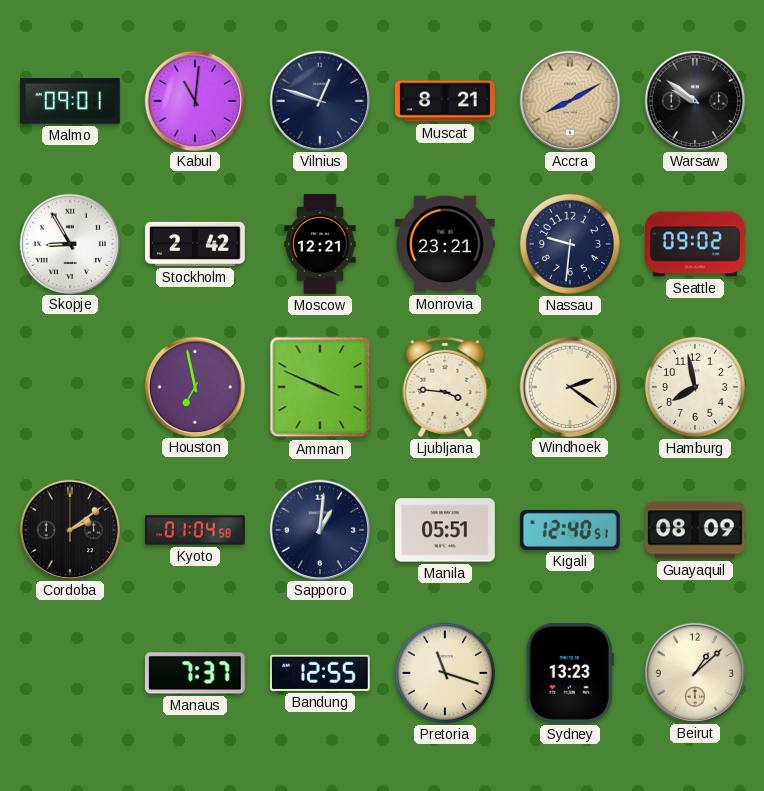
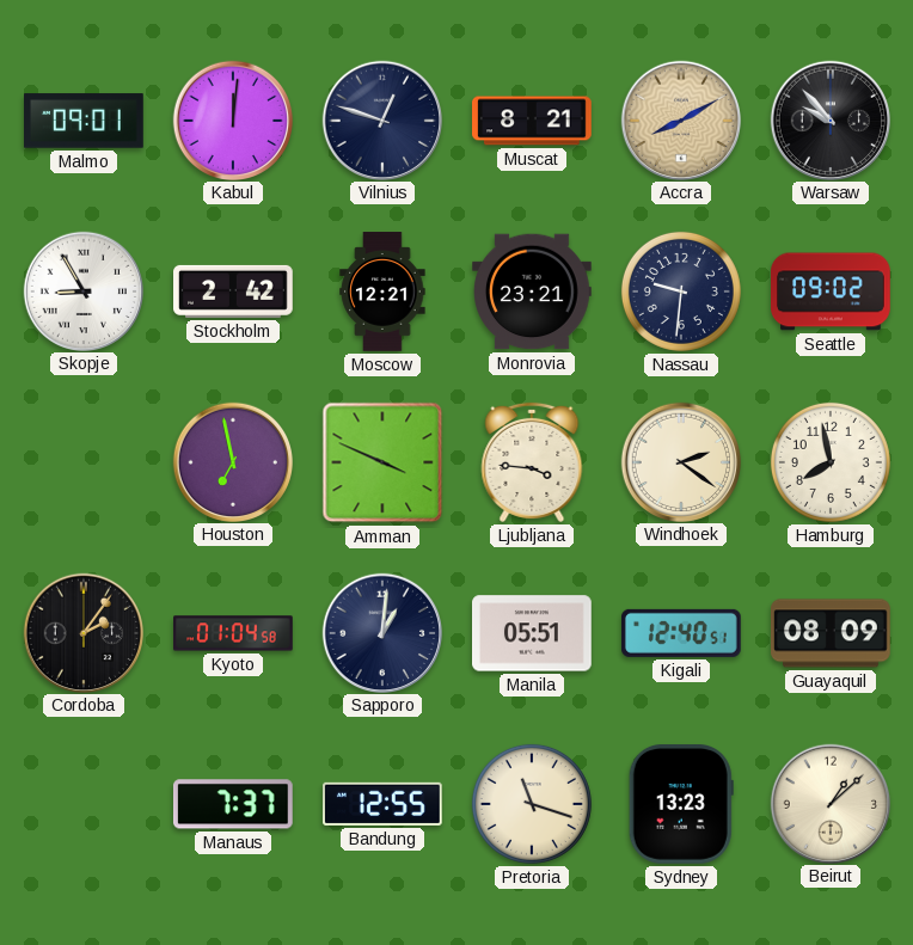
Kabul: 11:01 -> 12:01
Warsaw: 9:51 -> 9:53
Cordoba: 2:09 -> 2:06
